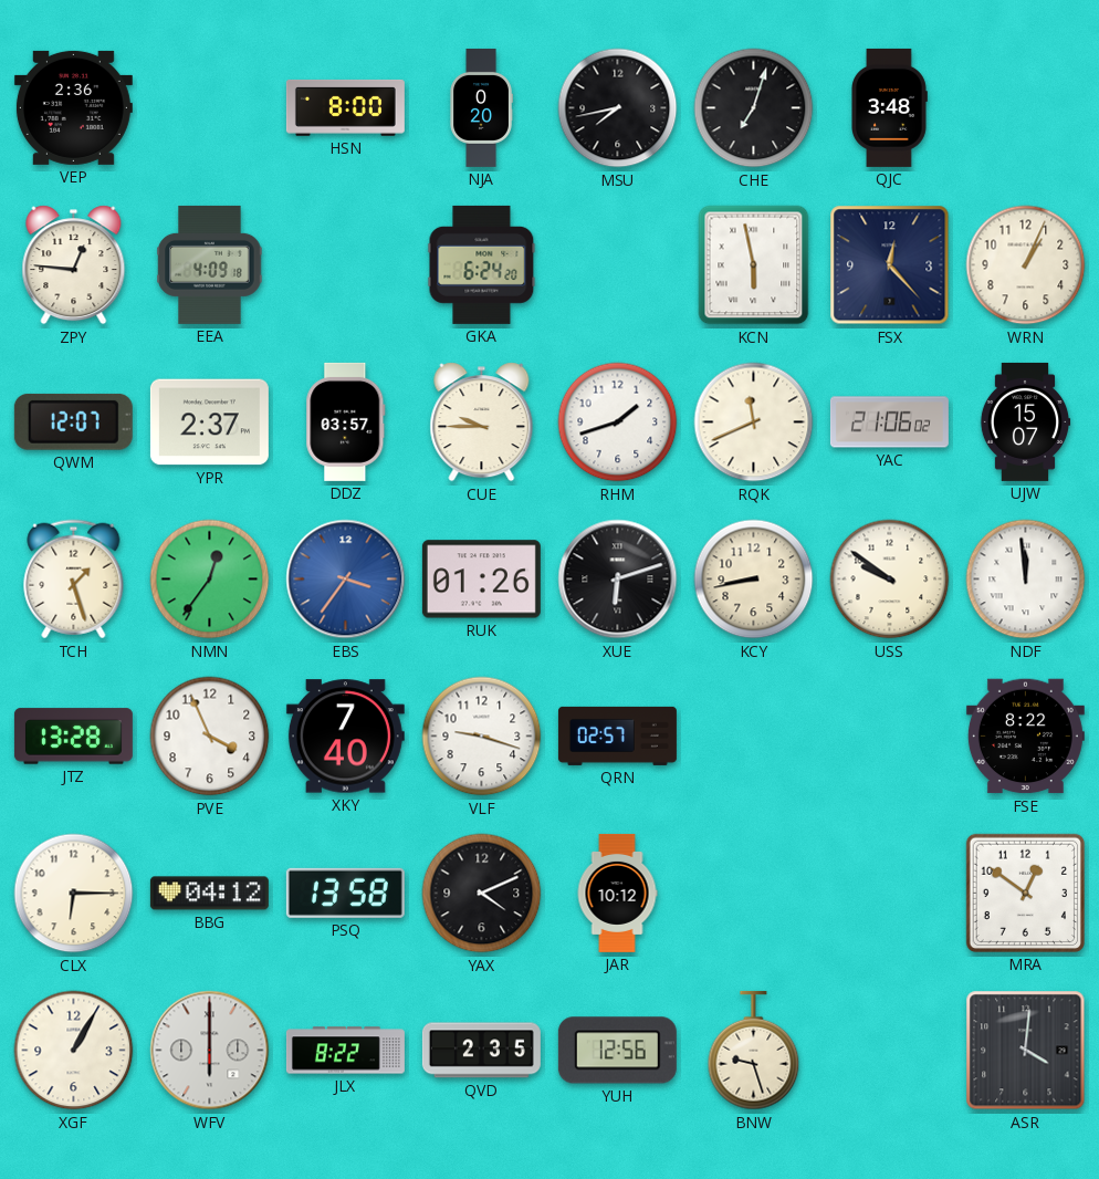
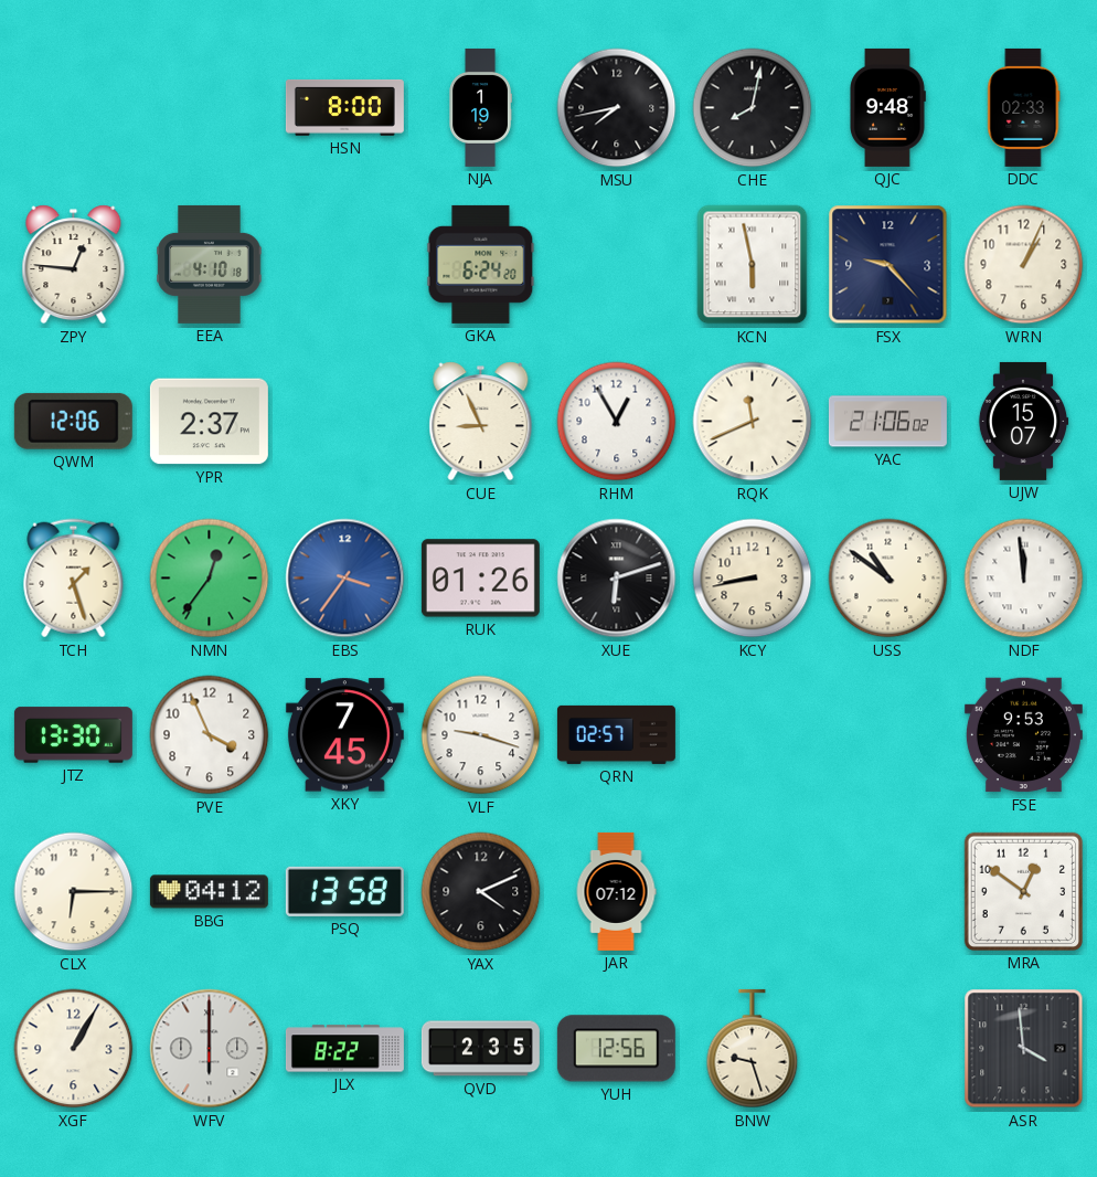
VEP: 2:36 -> none
NJA: 0:20 -> 1:19
CHE: 7:03 -> 8:02
QJC: 3:48 -> 9:48
DDC: none -> 02:33
EEA: 4:09 -> 4:10
FSX: 12:23 -> 9:23
QWM: 12:07 -> 12:06
DDZ: 03:57 -> none
CUE: 9:45 -> 8:56
RHM: 1:42 -> 12:55
USS: 9:51 -> 10:51
JTZ: 13:28 -> 13:30
XKY: 7:40 -> 7:45
FSE: 8:22 -> 9:53
JAR: 10:12 -> 07:12
ASR: 4:01 -> 3:59
